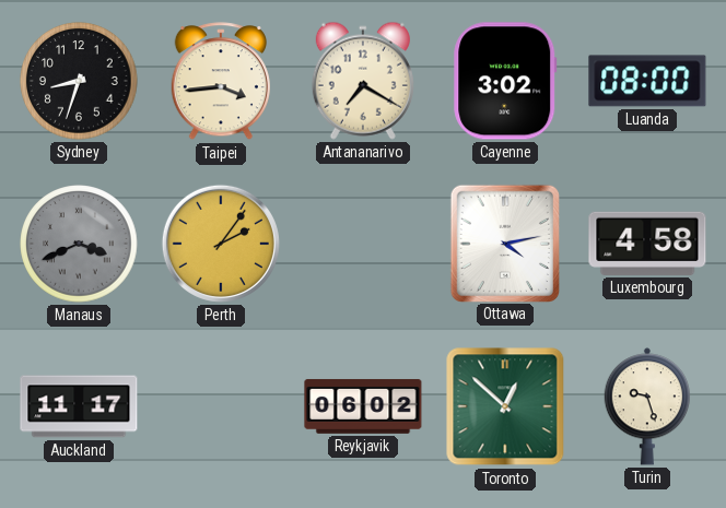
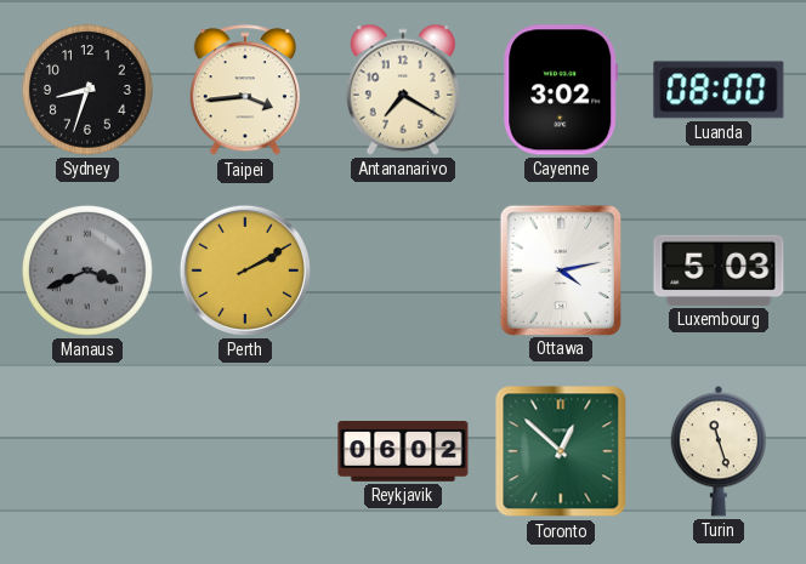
Perth: 2:06 -> 2:10
Luxembourg: 4:58 -> 5:03
Auckland: 11:17 -> none
Turin: 9:27 -> 11:27
